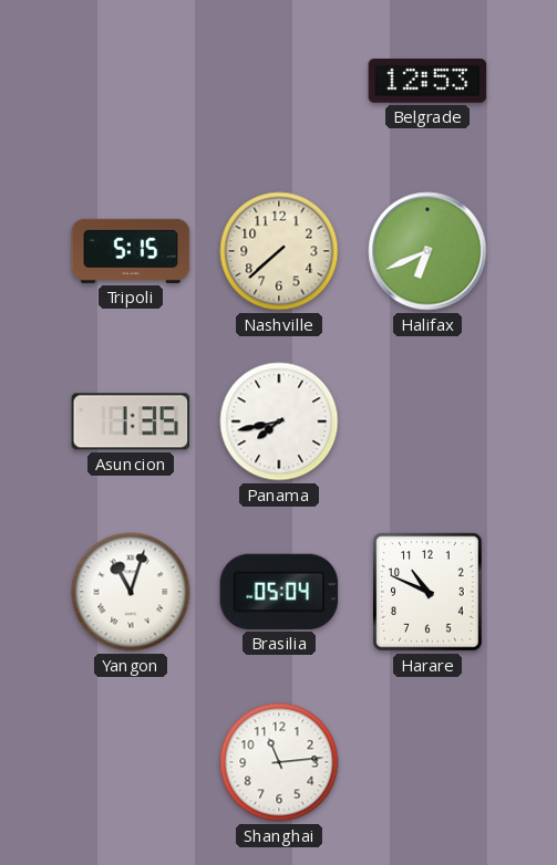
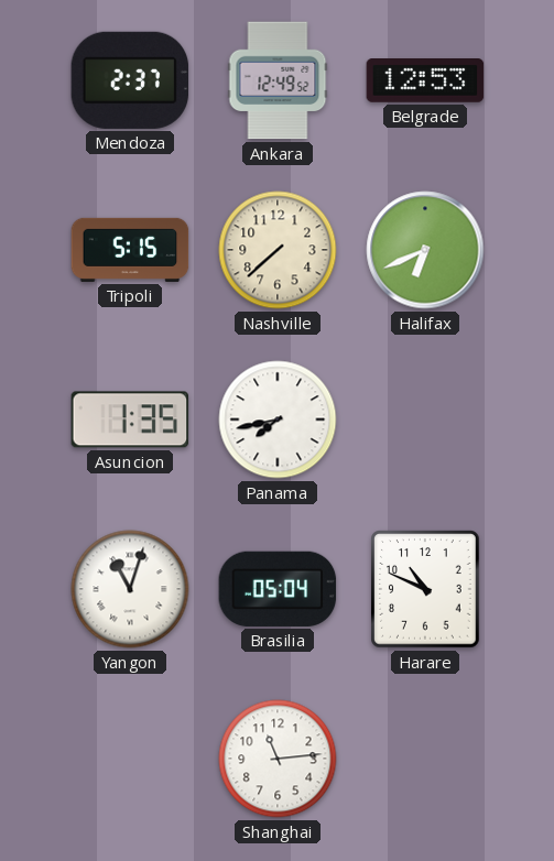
Mendoza: none -> 2:37
Ankara: none -> 12:49
